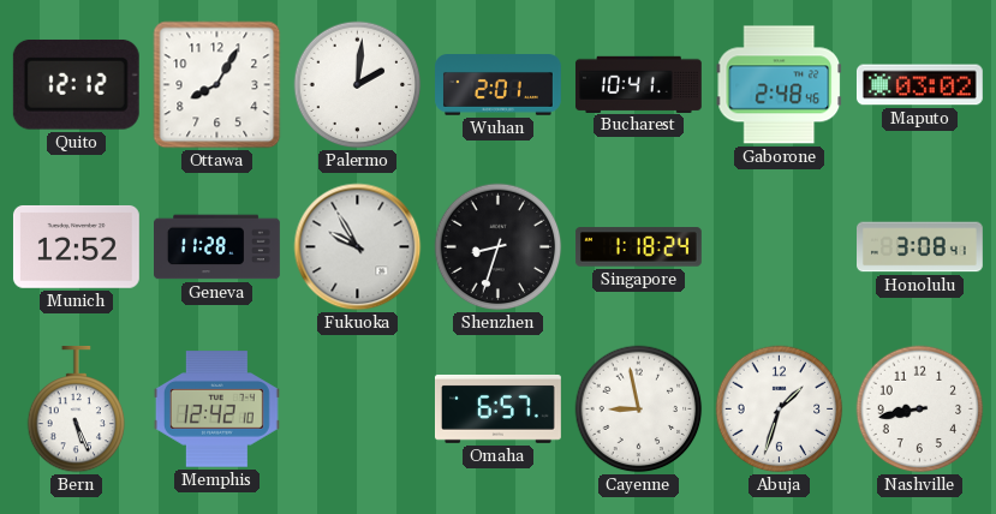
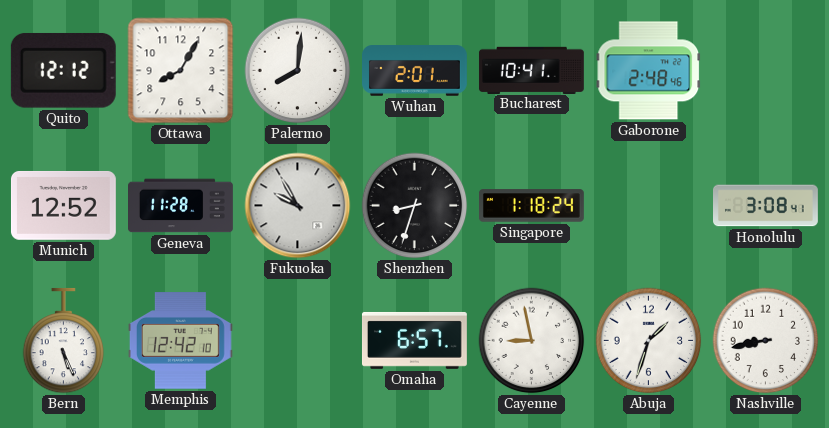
Palermo: 2:01 -> 8:01
Maputo: 03:02 -> none
